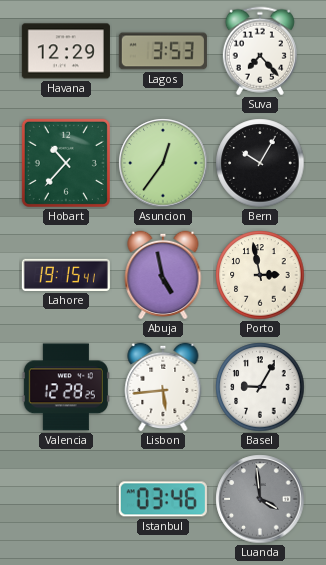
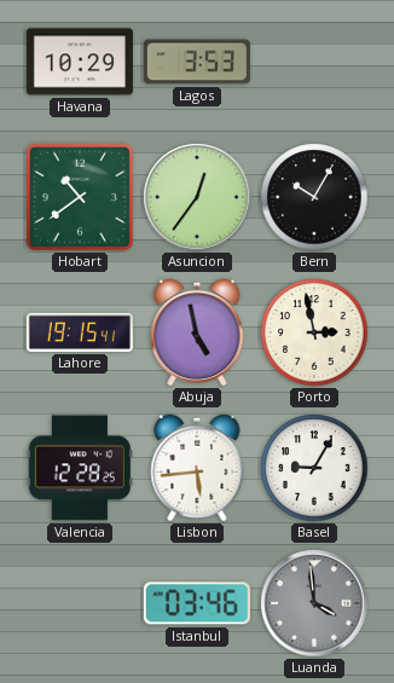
Havana: 12:29 -> 10:29
Suva: 7:23 -> none
Hobart: 10:37 -> 10:39
